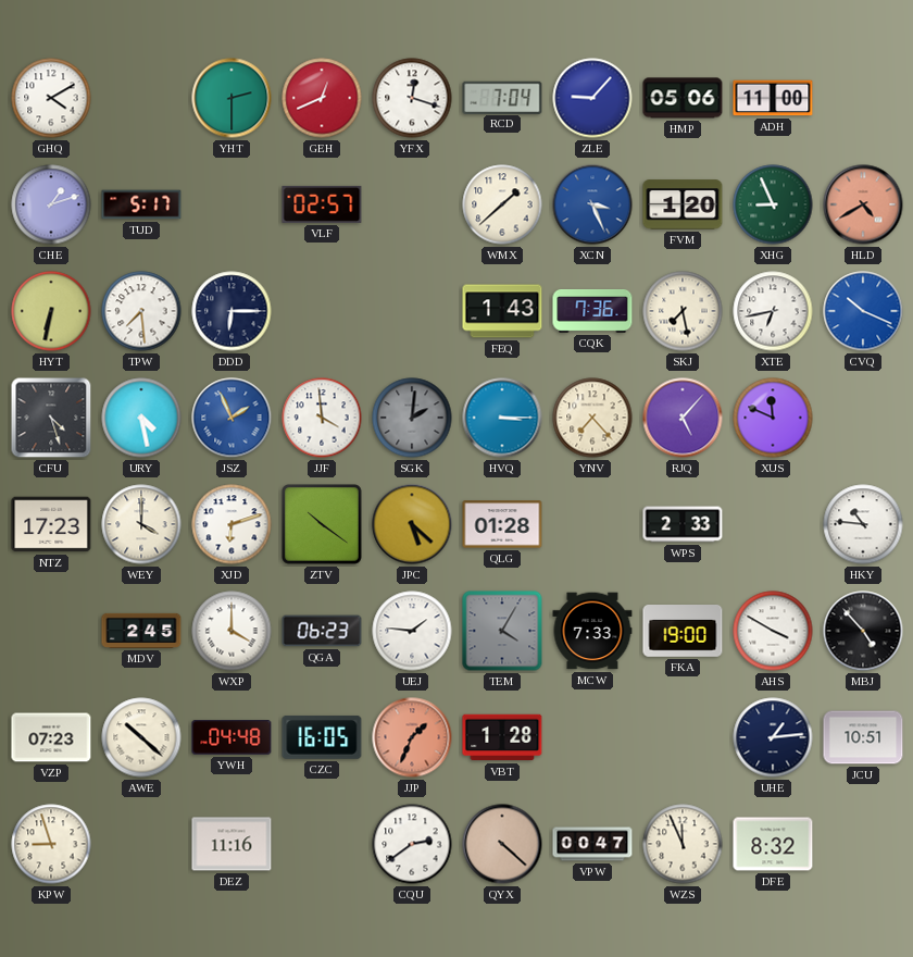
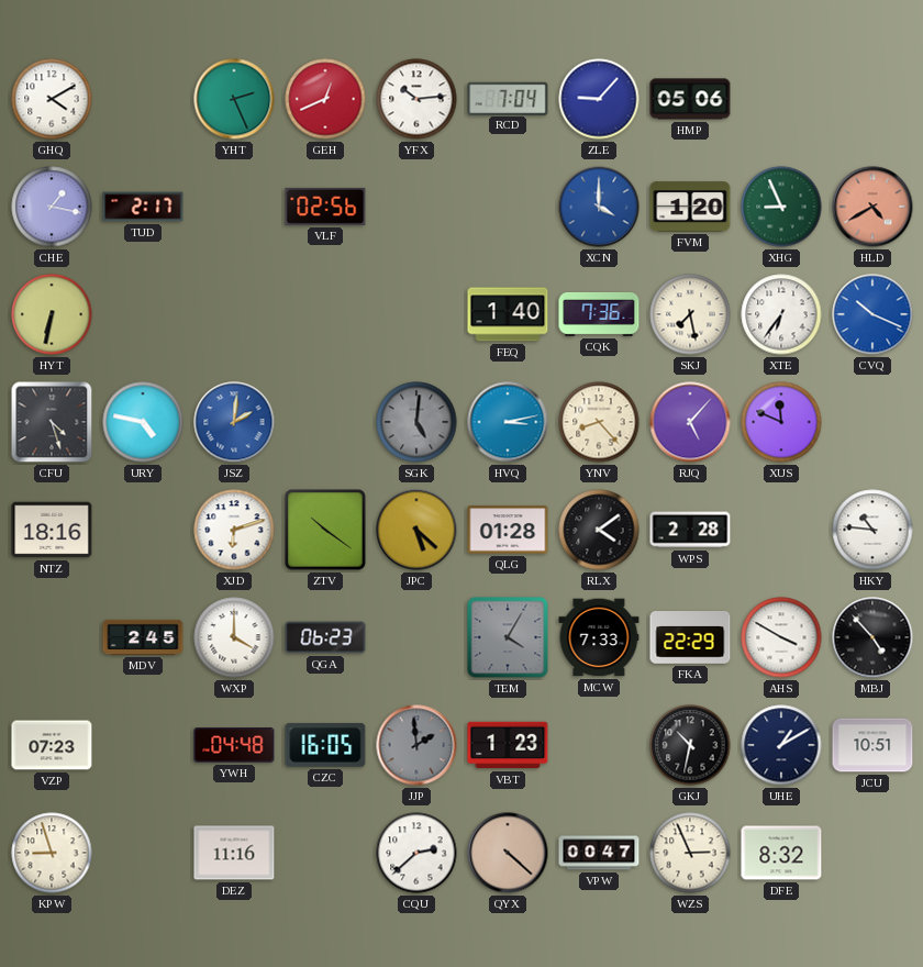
YHT: 2:30 -> 2:26
YFX: 12:18 -> 10:14
ADH: 11:00 -> none
CHE: 1:12 -> 1:17
TUD: 5:17 -> 2:17
VLF: 02:57 -> 02:56
WMX: 1:38 -> none
XCN: 3:26 -> 4:00
TPW: 7:29 -> none
DDD: 6:15 -> none
FEQ: 1:43 -> 1:40
XTE: 6:43 -> 6:36
URY: 4:28 -> 4:47
JSZ: 1:56 -> 2:01
JJF: 3:59 -> none
SGK: 2:01 -> 5:01
HVQ: 3:15 -> 3:13
YNV: 7:23 -> 8:23
NTZ: 17:23 -> 18:16
WEY: 4:00 -> none
RLX: none -> 4:09
WPS: 2:33 -> 2:28
UEJ: 1:46 -> none
FKA: 19:00 -> 22:29
AWE: 10:22 -> none
JJP: 1:34 -> 1:59
JJP dial: salmon -> grey
VBT: 1:28 -> 1:23
GKJ: none -> 10:32
UHE: 1:14 -> 1:10
CQU: 2:39 -> 2:38
WZS: 11:56 -> 2:56
